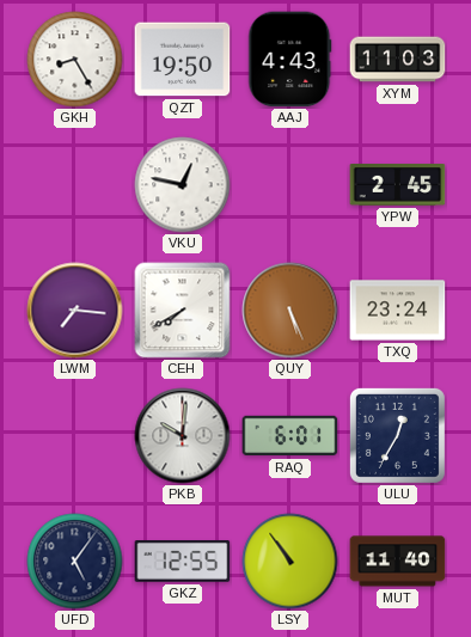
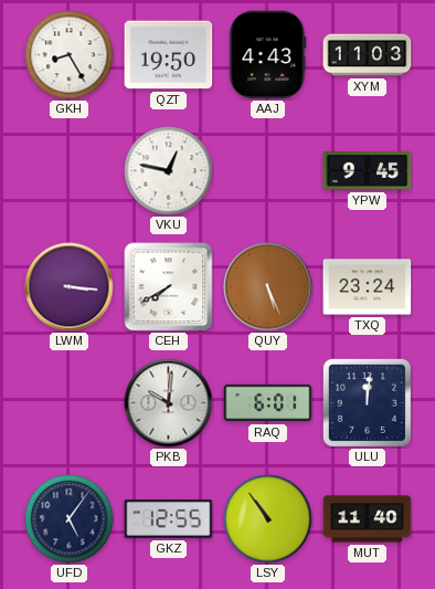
YPW: 2:45 -> 9:45
LWM: 7:16 -> 3:16
ULU: 12:35 -> 12:01
